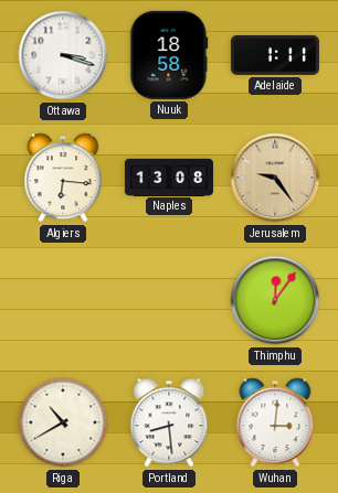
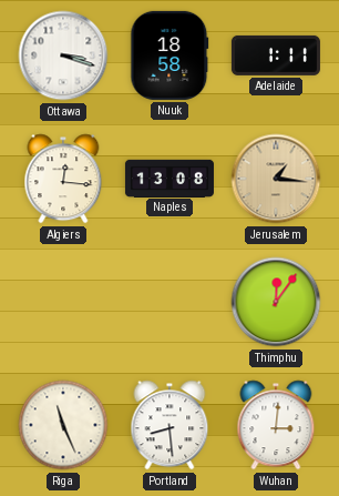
Algiers: 6:16 -> 12:16
Jerusalem: 9:24 -> 1:16
Riga: 10:40 -> 11:26
